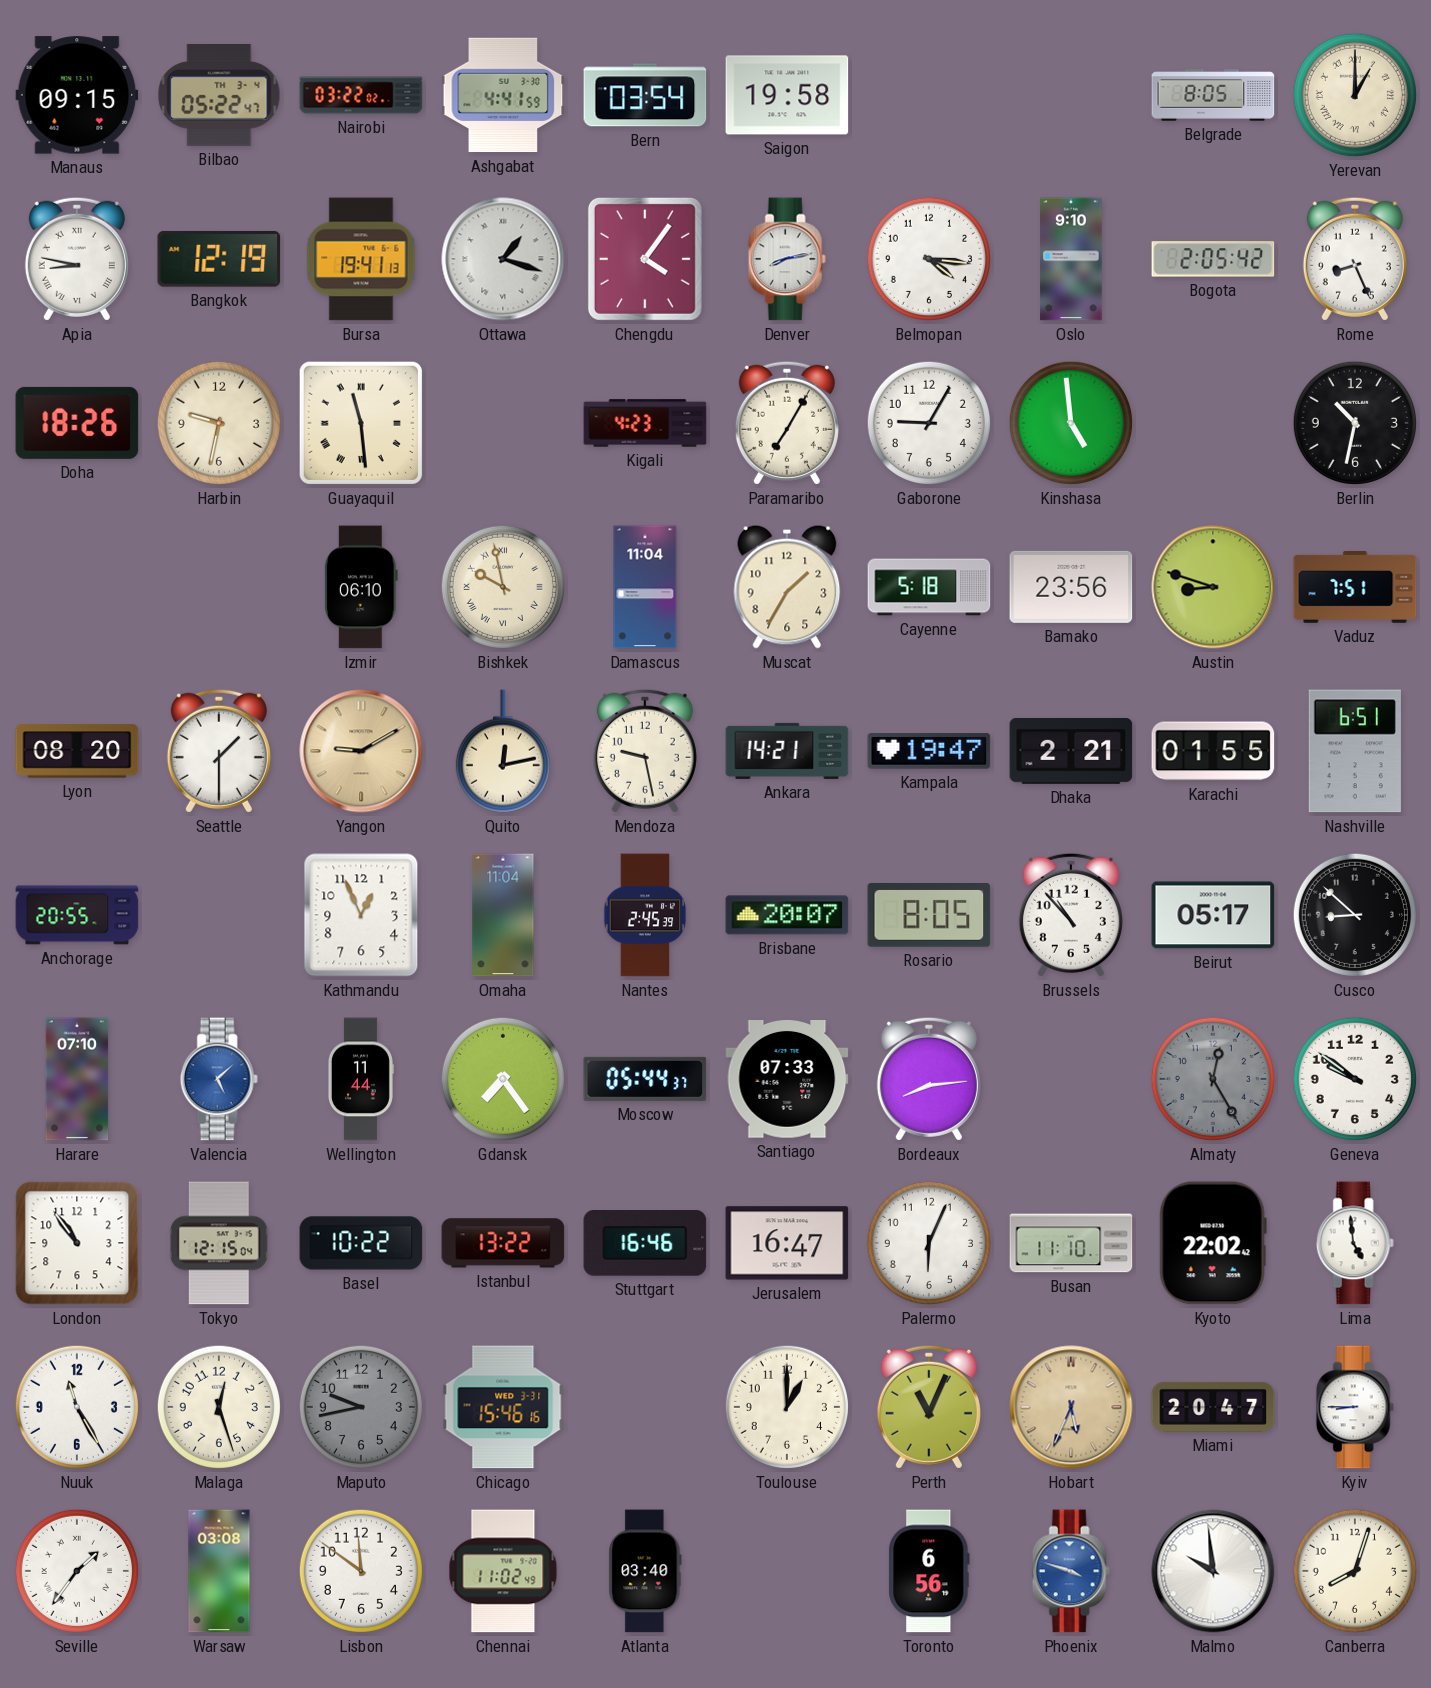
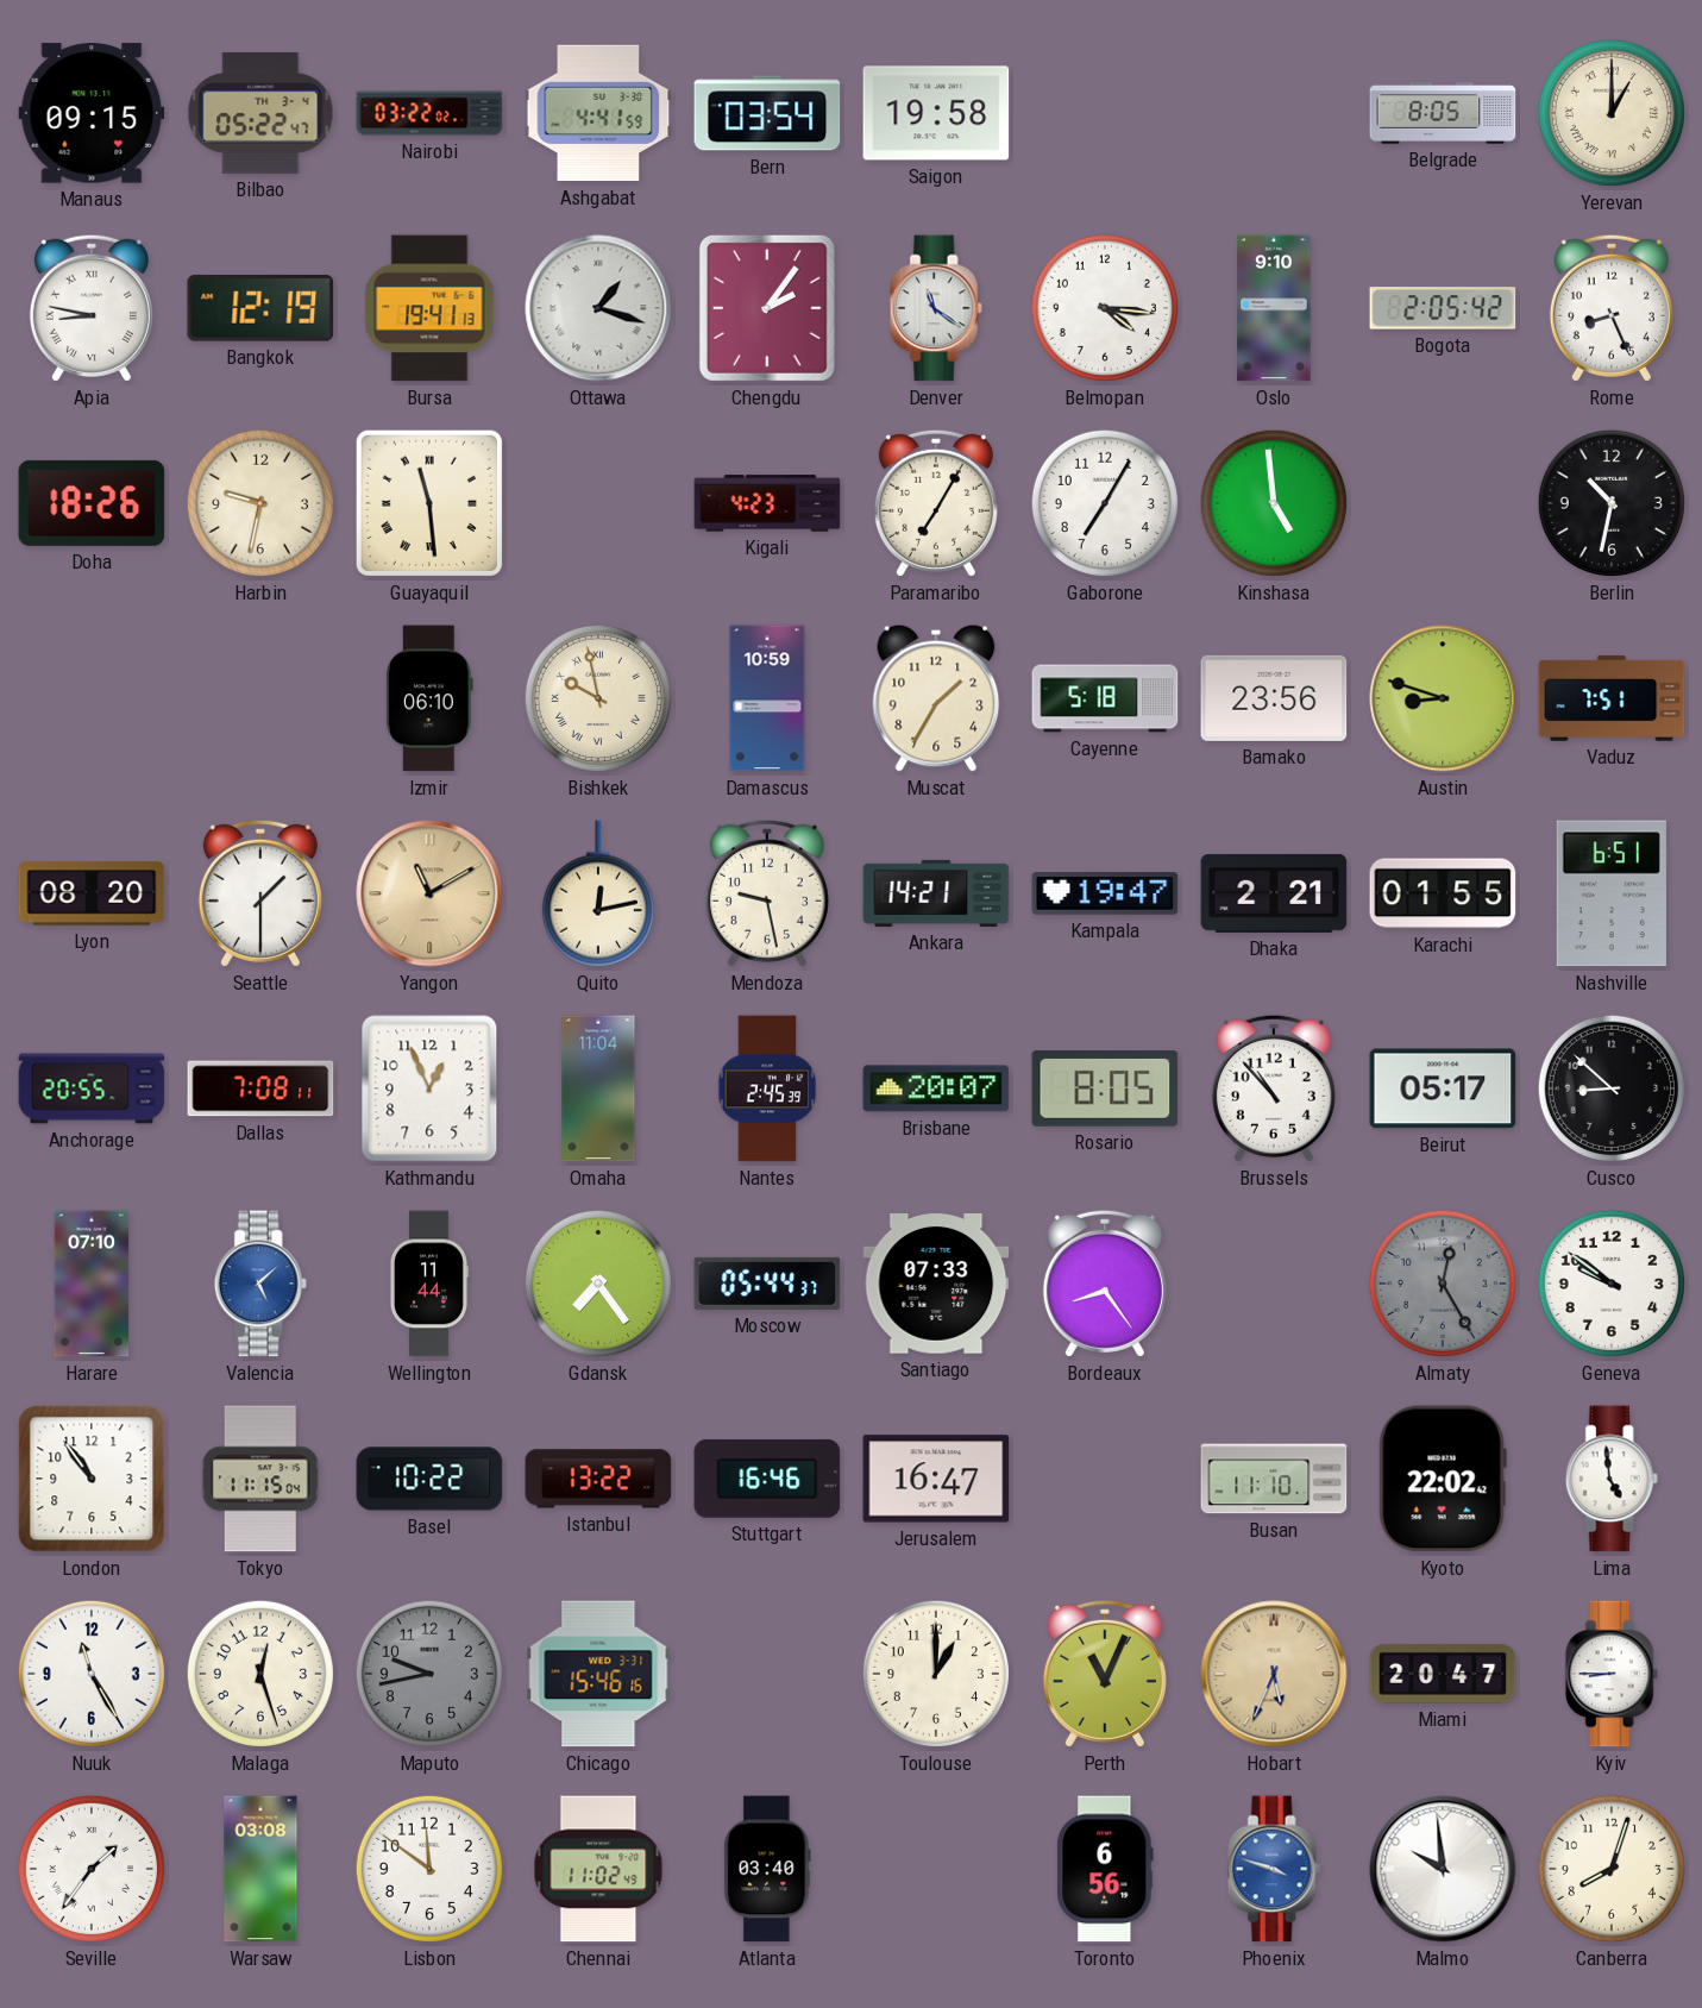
Chengdu: 4:06 -> 2:06
Denver: 8:13 -> 11:21
Gaborone: 9:05 -> 7:05
Damascus: 11:04 -> 10:59
Yangon: 9:10 -> 11:10
Dallas: none -> 7:08
Bordeaux: 8:14 -> 8:24
Tokyo: 12:15 -> 11:15
Palermo: 6:04 -> none
